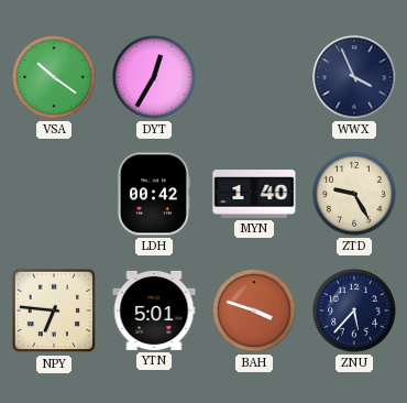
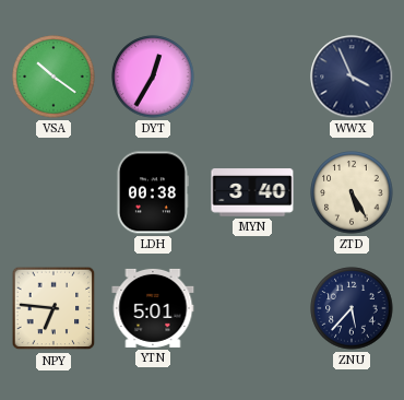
LDH: 00:42 -> 00:38
MYN: 1:40 -> 3:40
ZTD: 9:25 -> 5:25
BAH: 3:48 -> none
